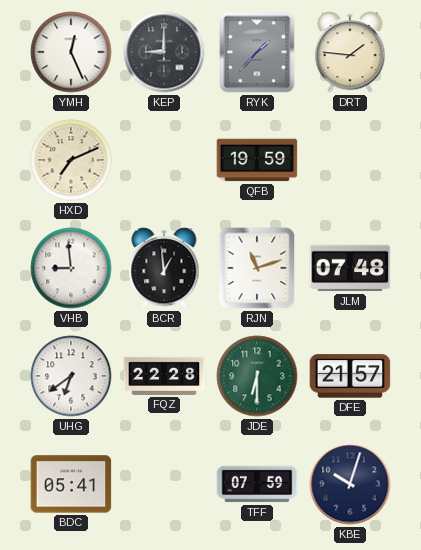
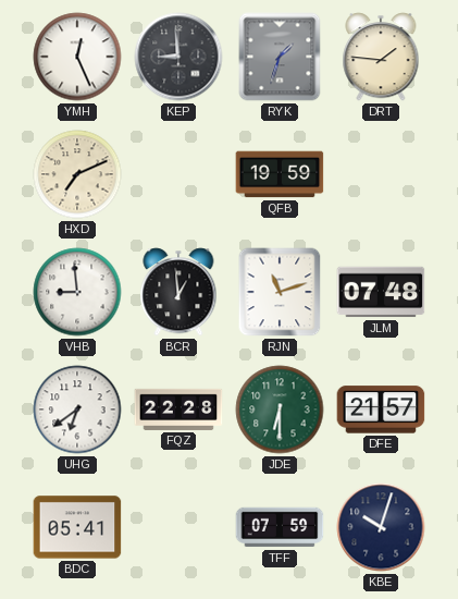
KEP: 9:00 -> 8:59
RYK: 1:37 -> 1:33
